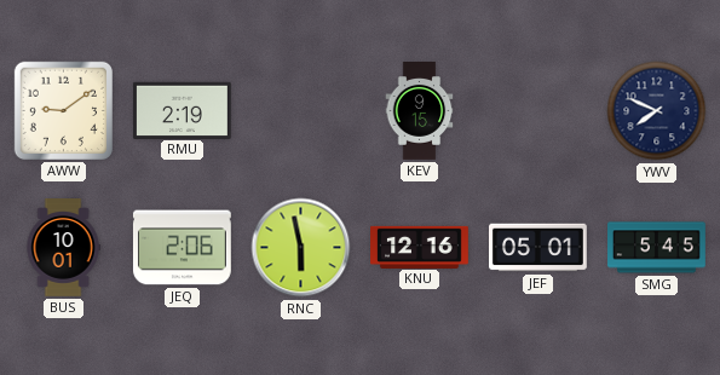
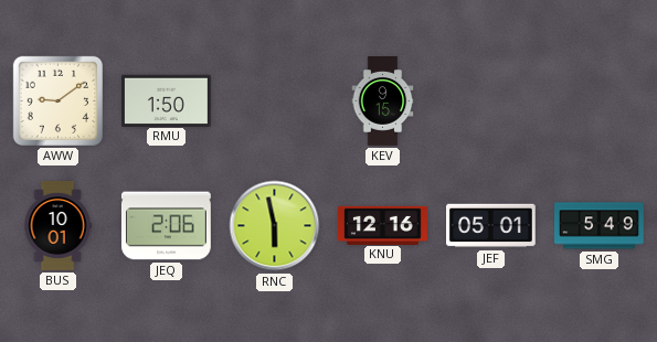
RMU: 2:19 -> 1:50
YWV: 7:49 -> none
SMG: 5:45 -> 5:49
